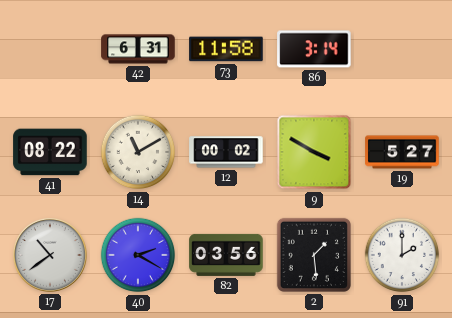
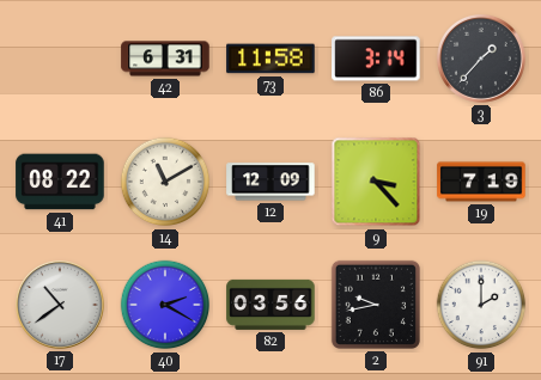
3: none -> 1:37
12: 00:02 -> 12:09
9: 3:50 -> 3:23
19: 5:27 -> 7:19
2: 1:29 -> 9:43
